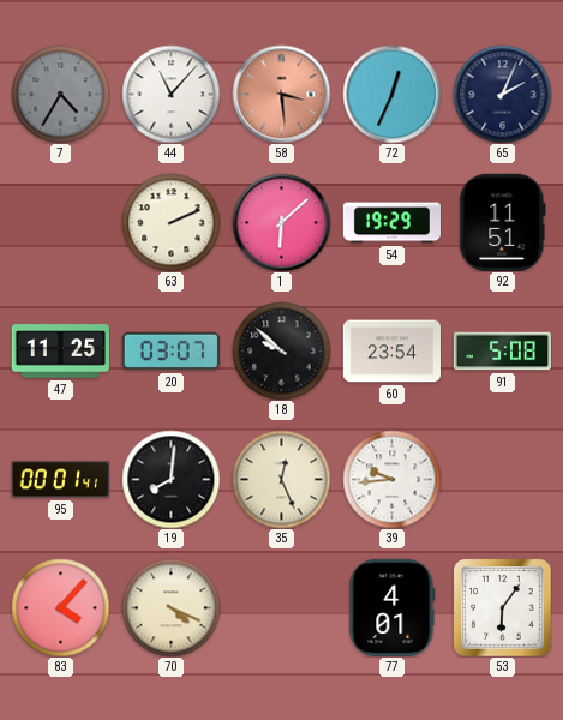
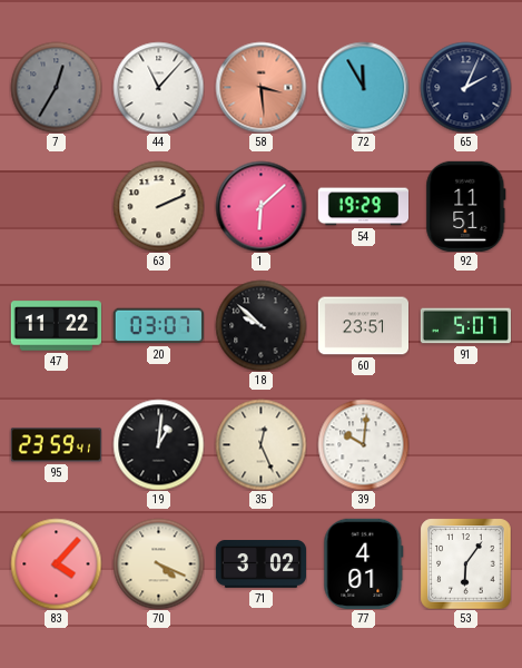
7: 4:35 -> 12:35
72: 12:34 -> 11:55
47: 11:25 -> 11:22
60: 23:54 -> 23:51
91: 5:08 -> 5:07
95: 00:01 -> 23:59
19: 8:01 -> 1:01
39: 9:44 -> 10:01
71: none -> 3:02
